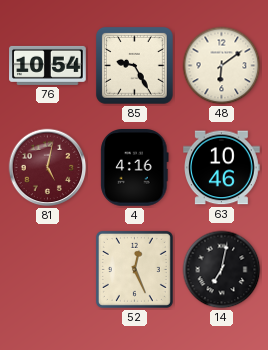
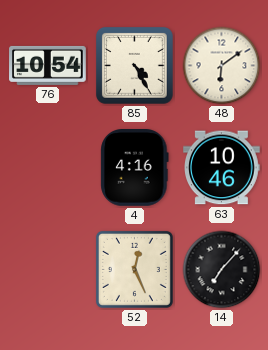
85: 9:25 -> 4:25
81: 5:02 -> none
14: 7:02 -> 7:07
